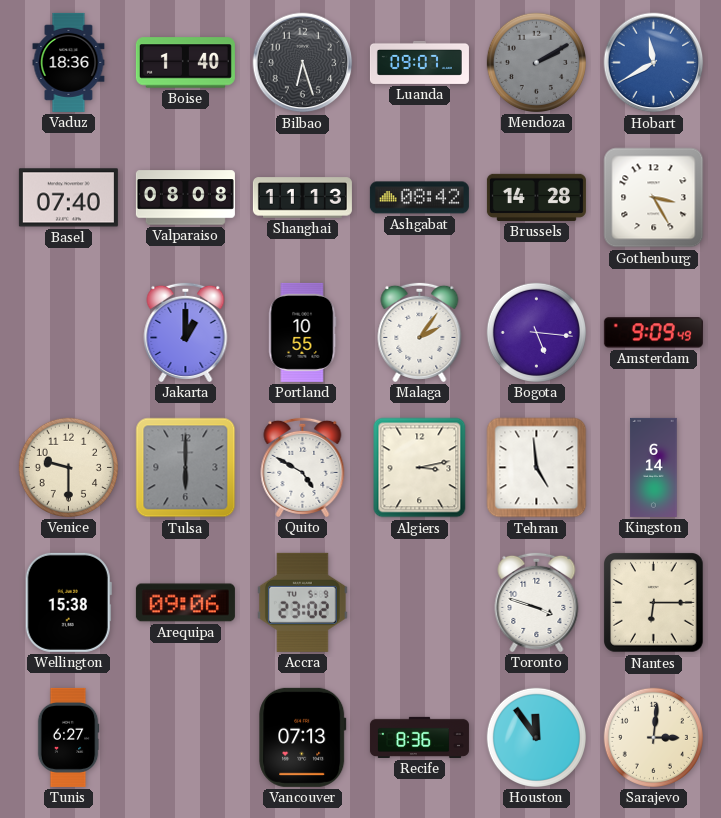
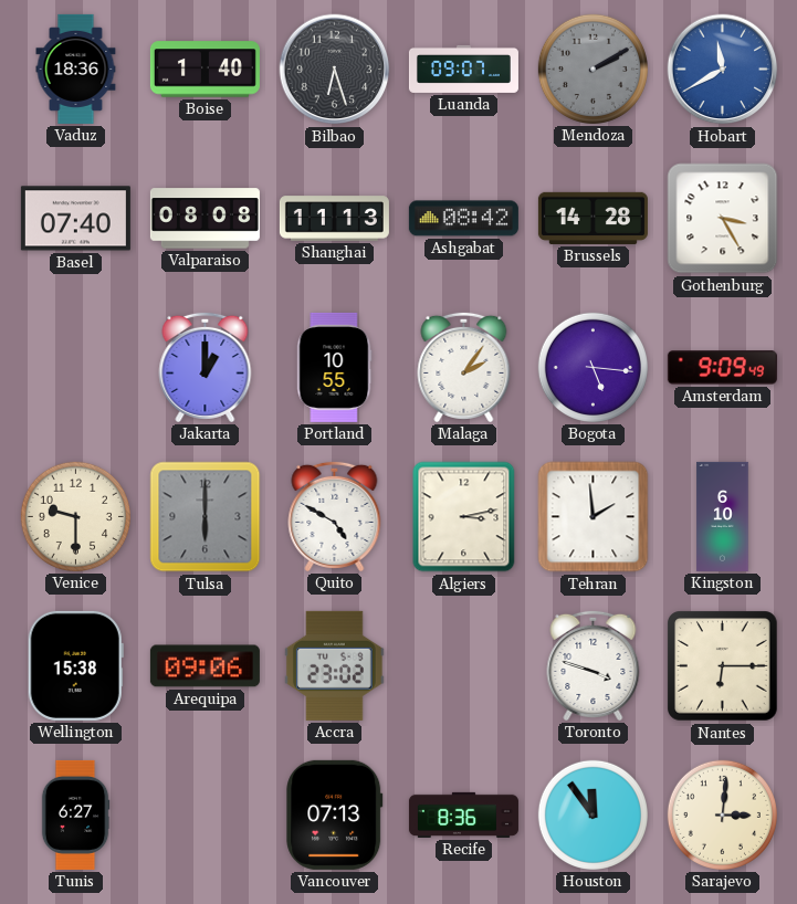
Tehran: 4:59 -> 1:59
Kingston: 6:14 -> 6:10
